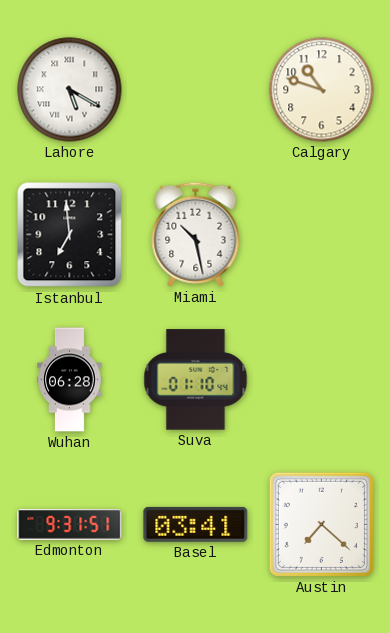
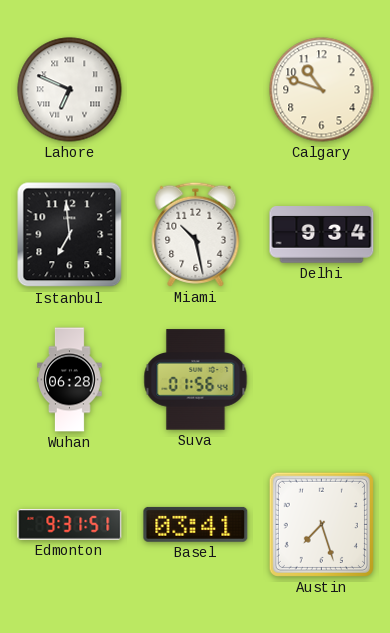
Lahore: 5:20 -> 6:49
Delhi: none -> 9:34
Suva: 01:10 -> 01:56
Austin: 7:22 -> 7:27
